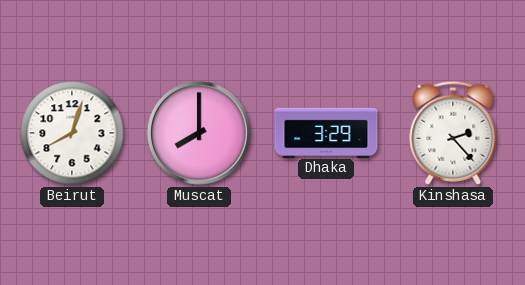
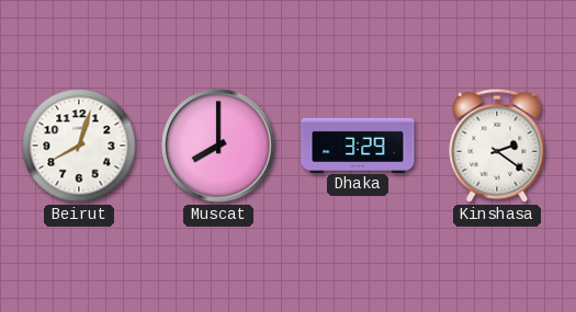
Kinshasa: 2:23 -> 2:21
